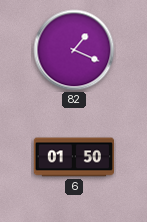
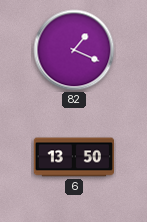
6: 01:50 -> 13:50
